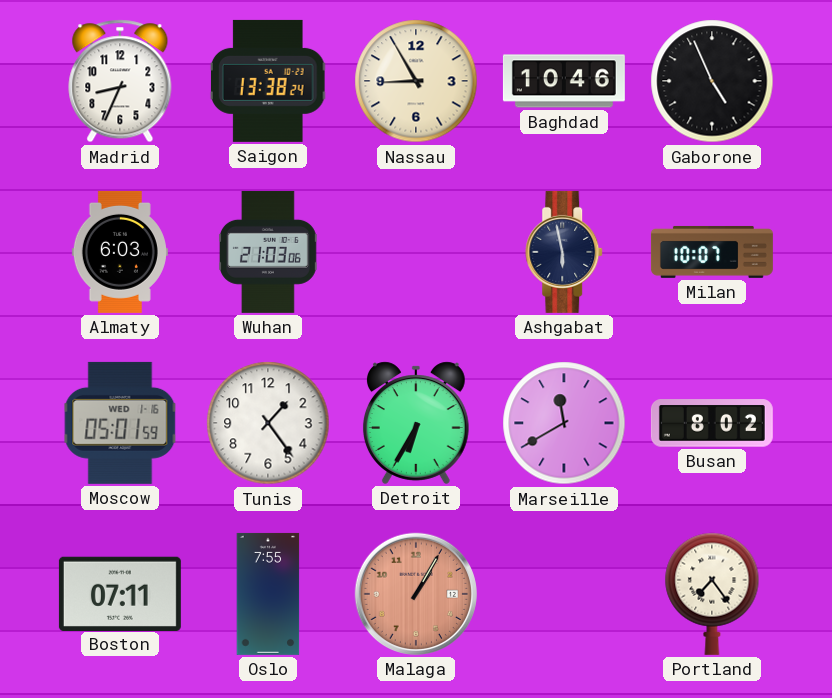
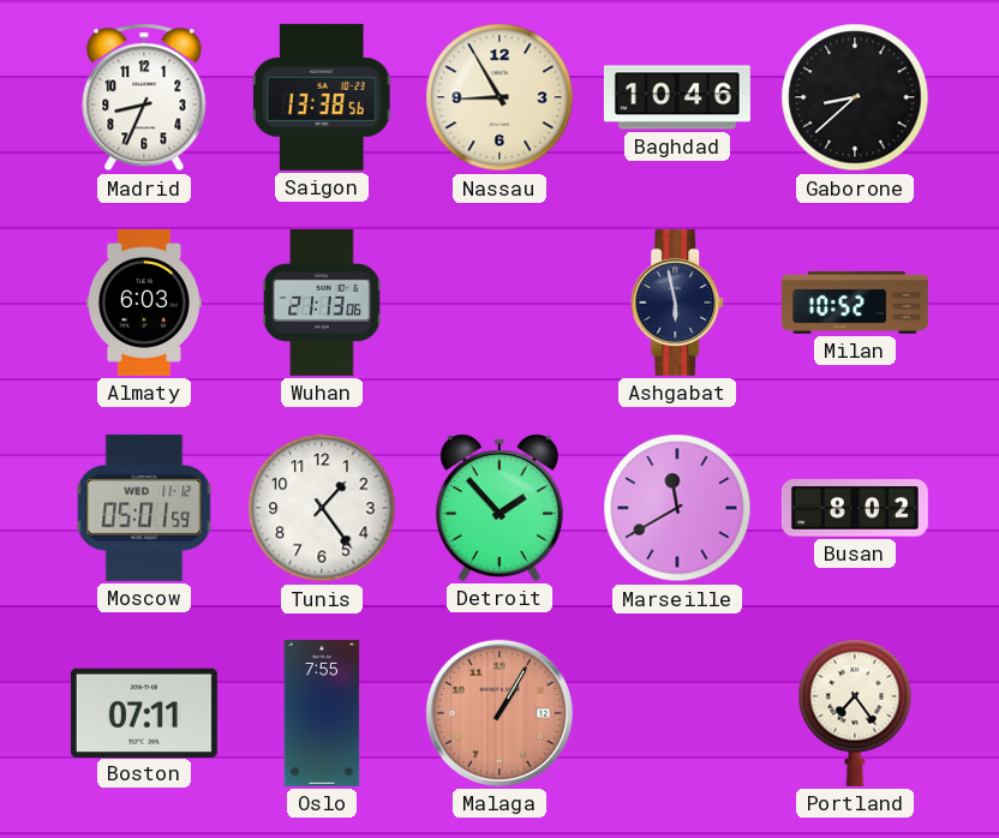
Saigon: 13:38:24 -> 13:38:56
Gaborone: 4:56 -> 8:38
Wuhan: 21:03 -> 21:13
Milan: 10:07 -> 10:52
Moscow date: WED 1-16 -> WED 11-12
Detroit: 6:35 -> 1:53
